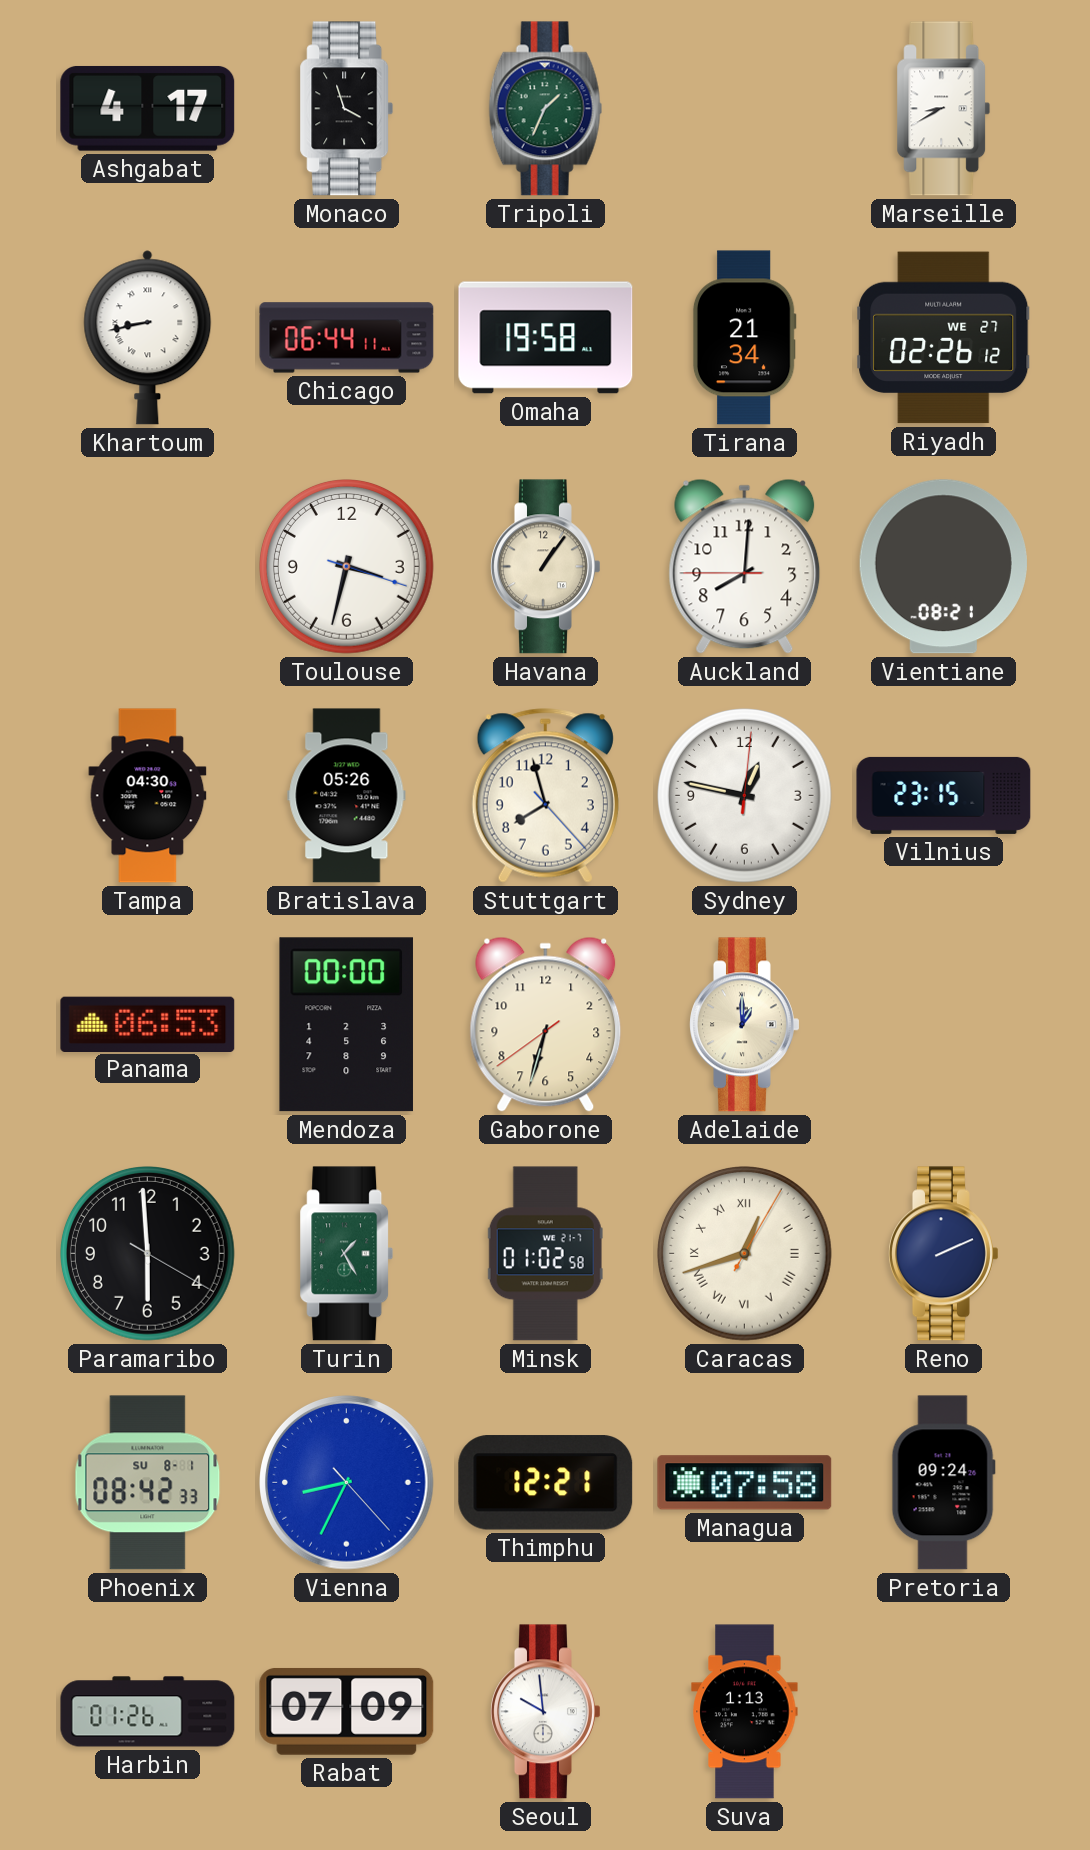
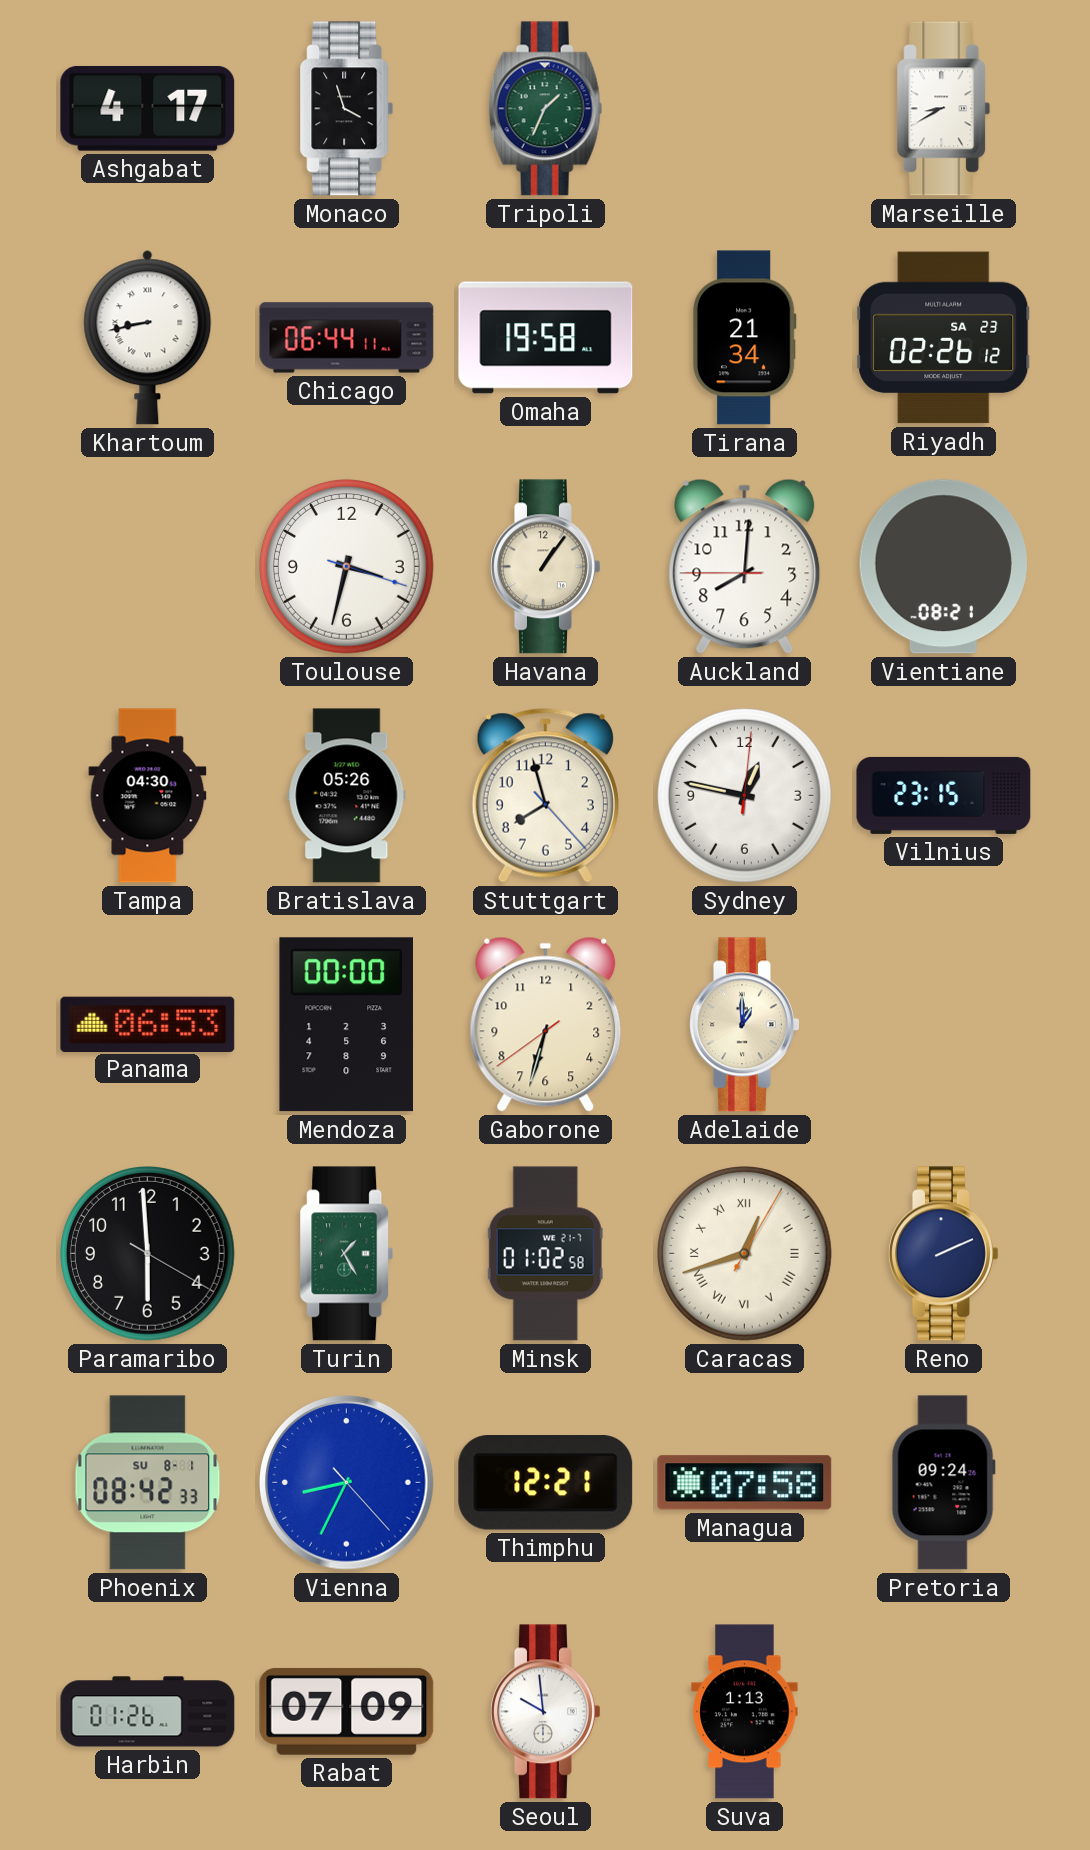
Riyadh date: WE 27 -> SA 23
